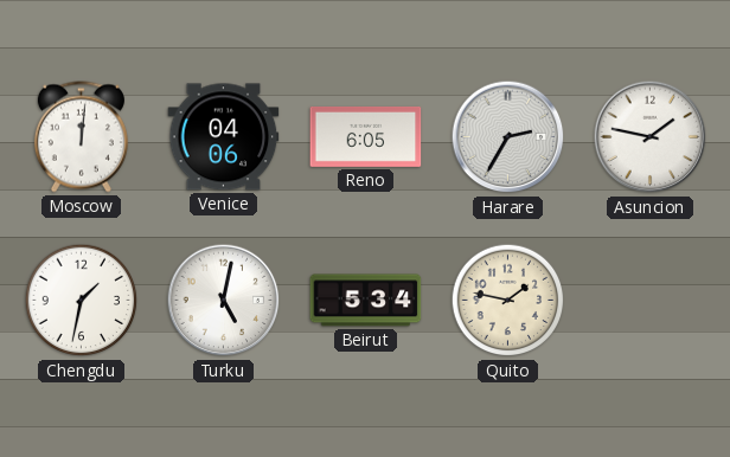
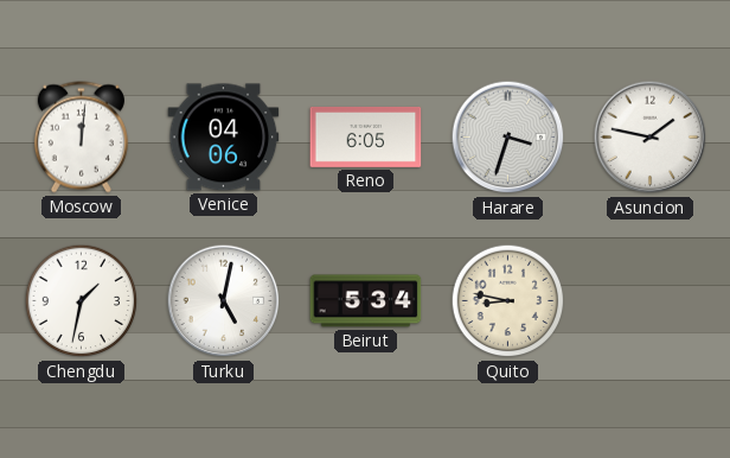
Harare: 2:35 -> 3:33
Quito: 1:47 -> 8:47
